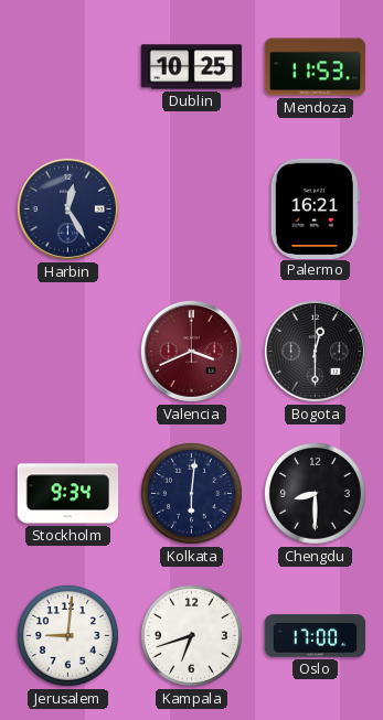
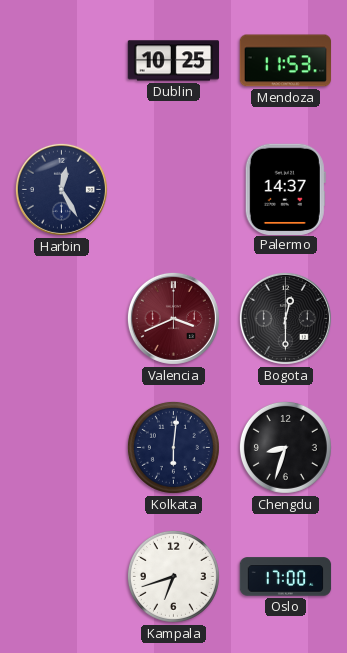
Palermo: 16:21 -> 14:37
Stockholm: 9:34 -> none
Chengdu: 8:30 -> 8:33
Jerusalem: 9:01 -> none
